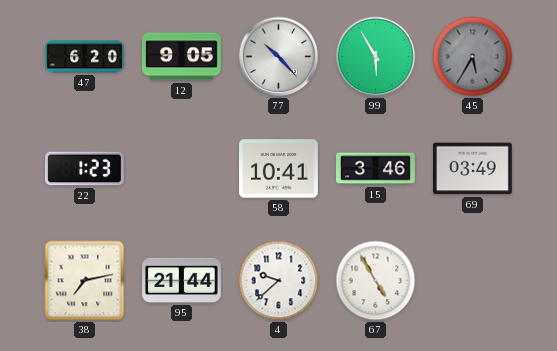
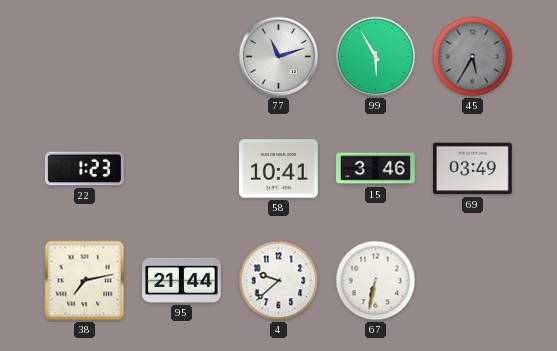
47: 6:20 -> none
12: 9:05 -> none
77: 10:23 -> 11:12
67: 4:55 -> 6:32
